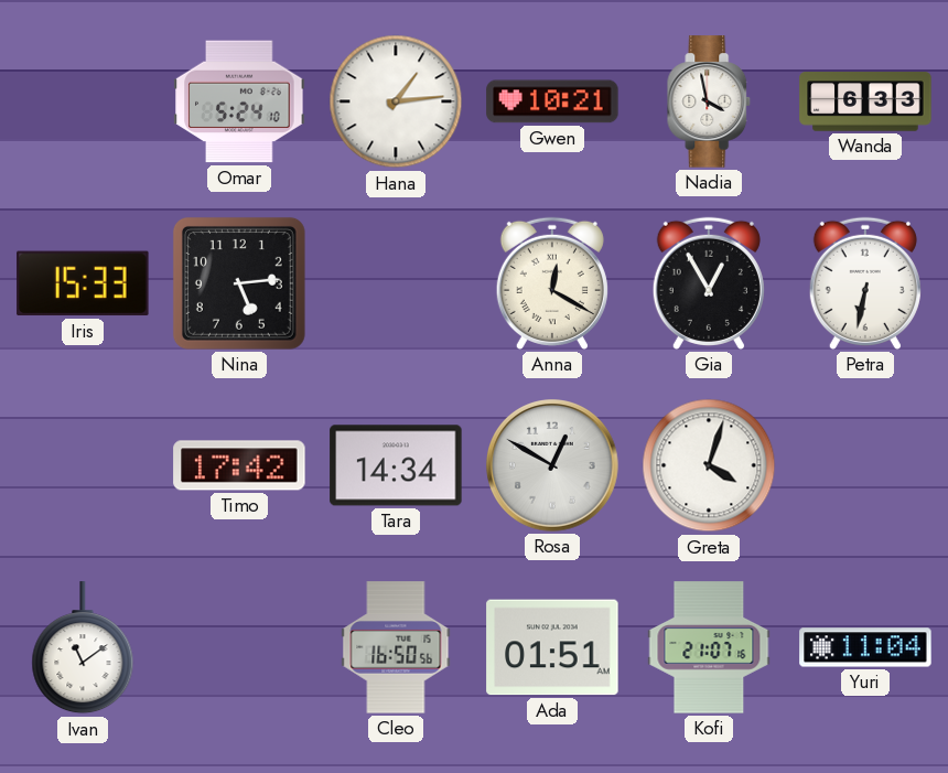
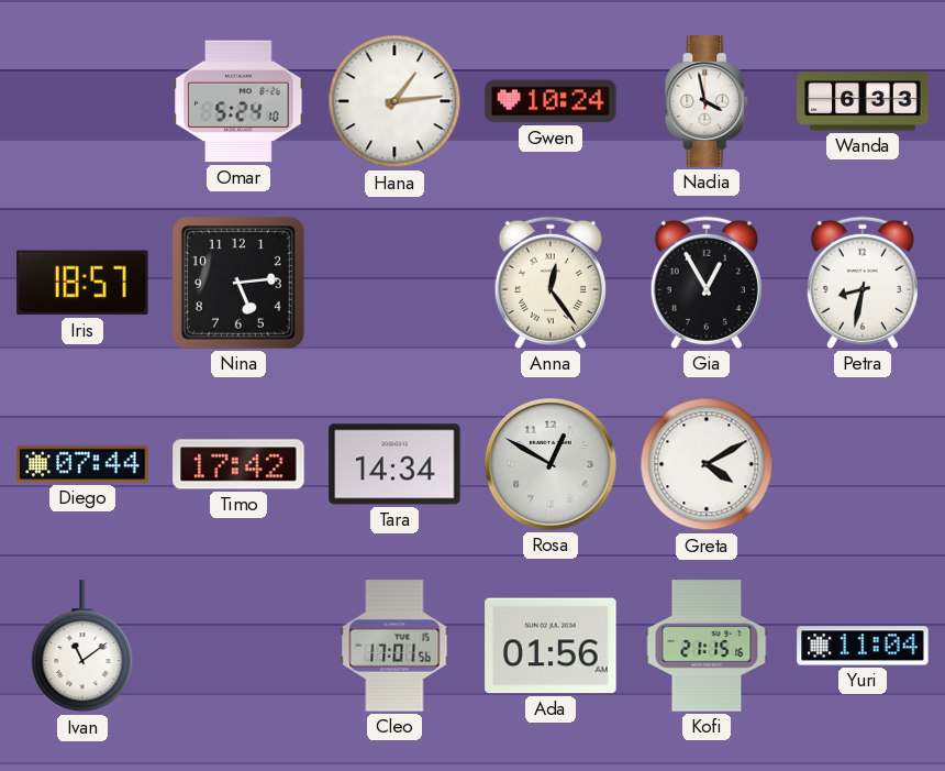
Gwen: 10:21 -> 10:24
Iris: 15:33 -> 18:57
Anna: 12:20 -> 12:24
Petra: 6:32 -> 8:32
Diego: none -> 07:44
Greta: 4:03 -> 4:10
Cleo: 16:50 -> 17:01
Ada: 01:51 -> 01:56
Kofi: 21:07 -> 21:15
